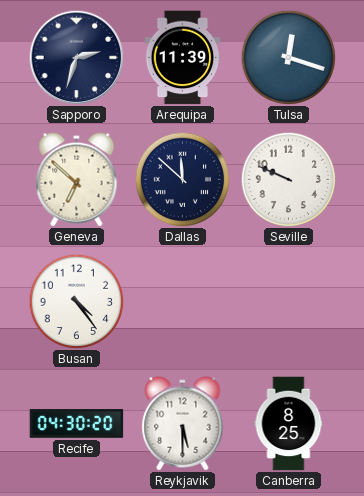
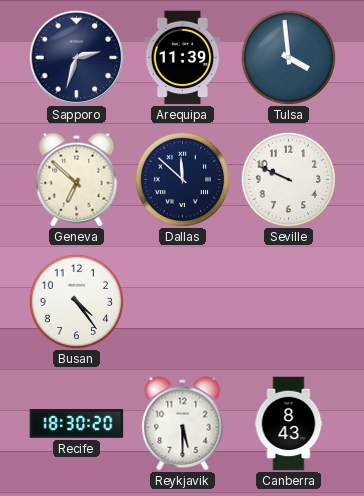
Tulsa: 12:18 -> 3:59
Recife: 04:30 -> 18:30
Canberra: 8:25 -> 8:43
